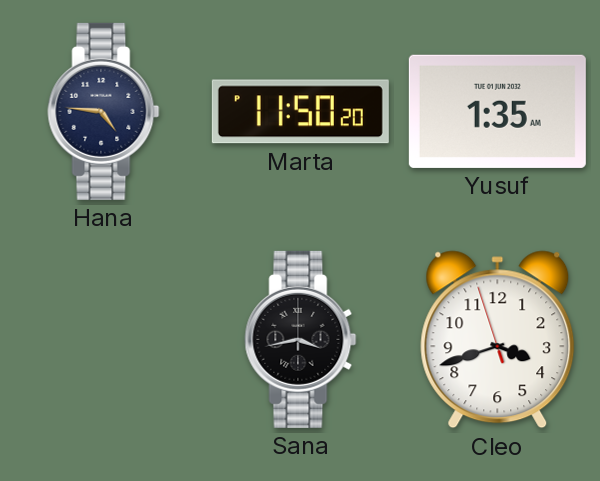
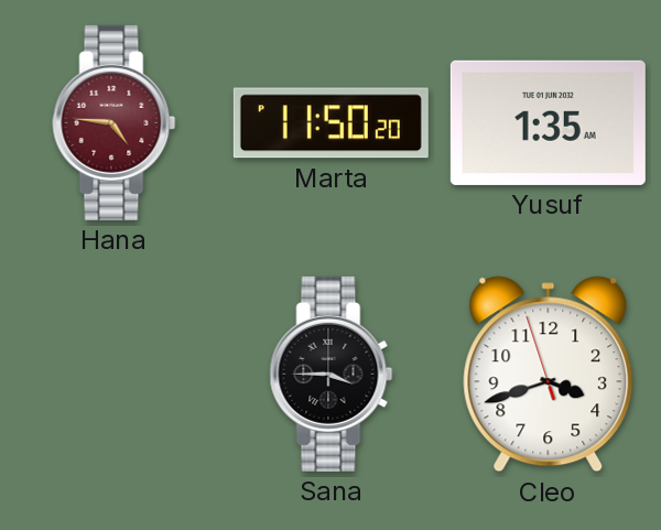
Hana dial: navy -> burgundy
Sana: 3:43 -> 3:45
